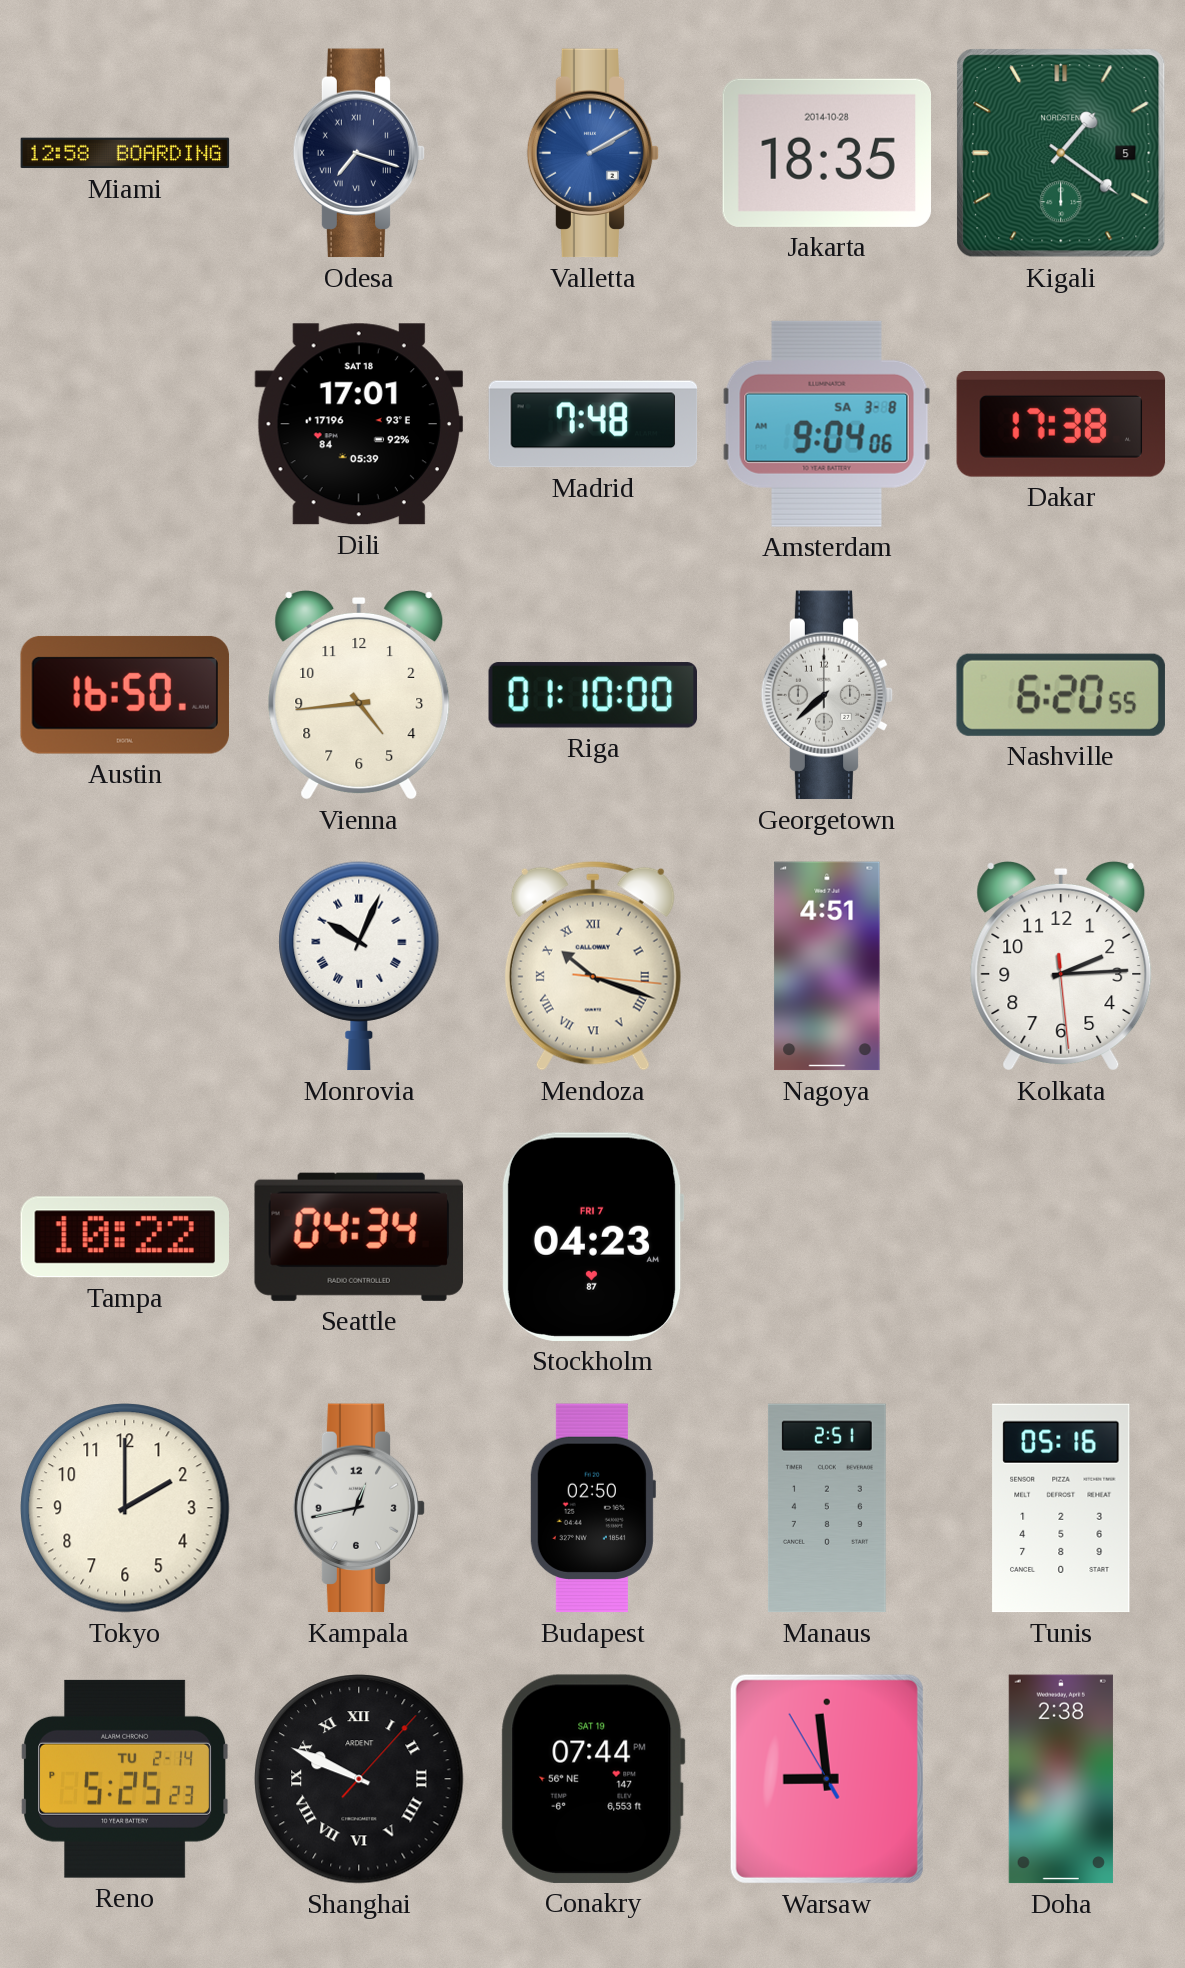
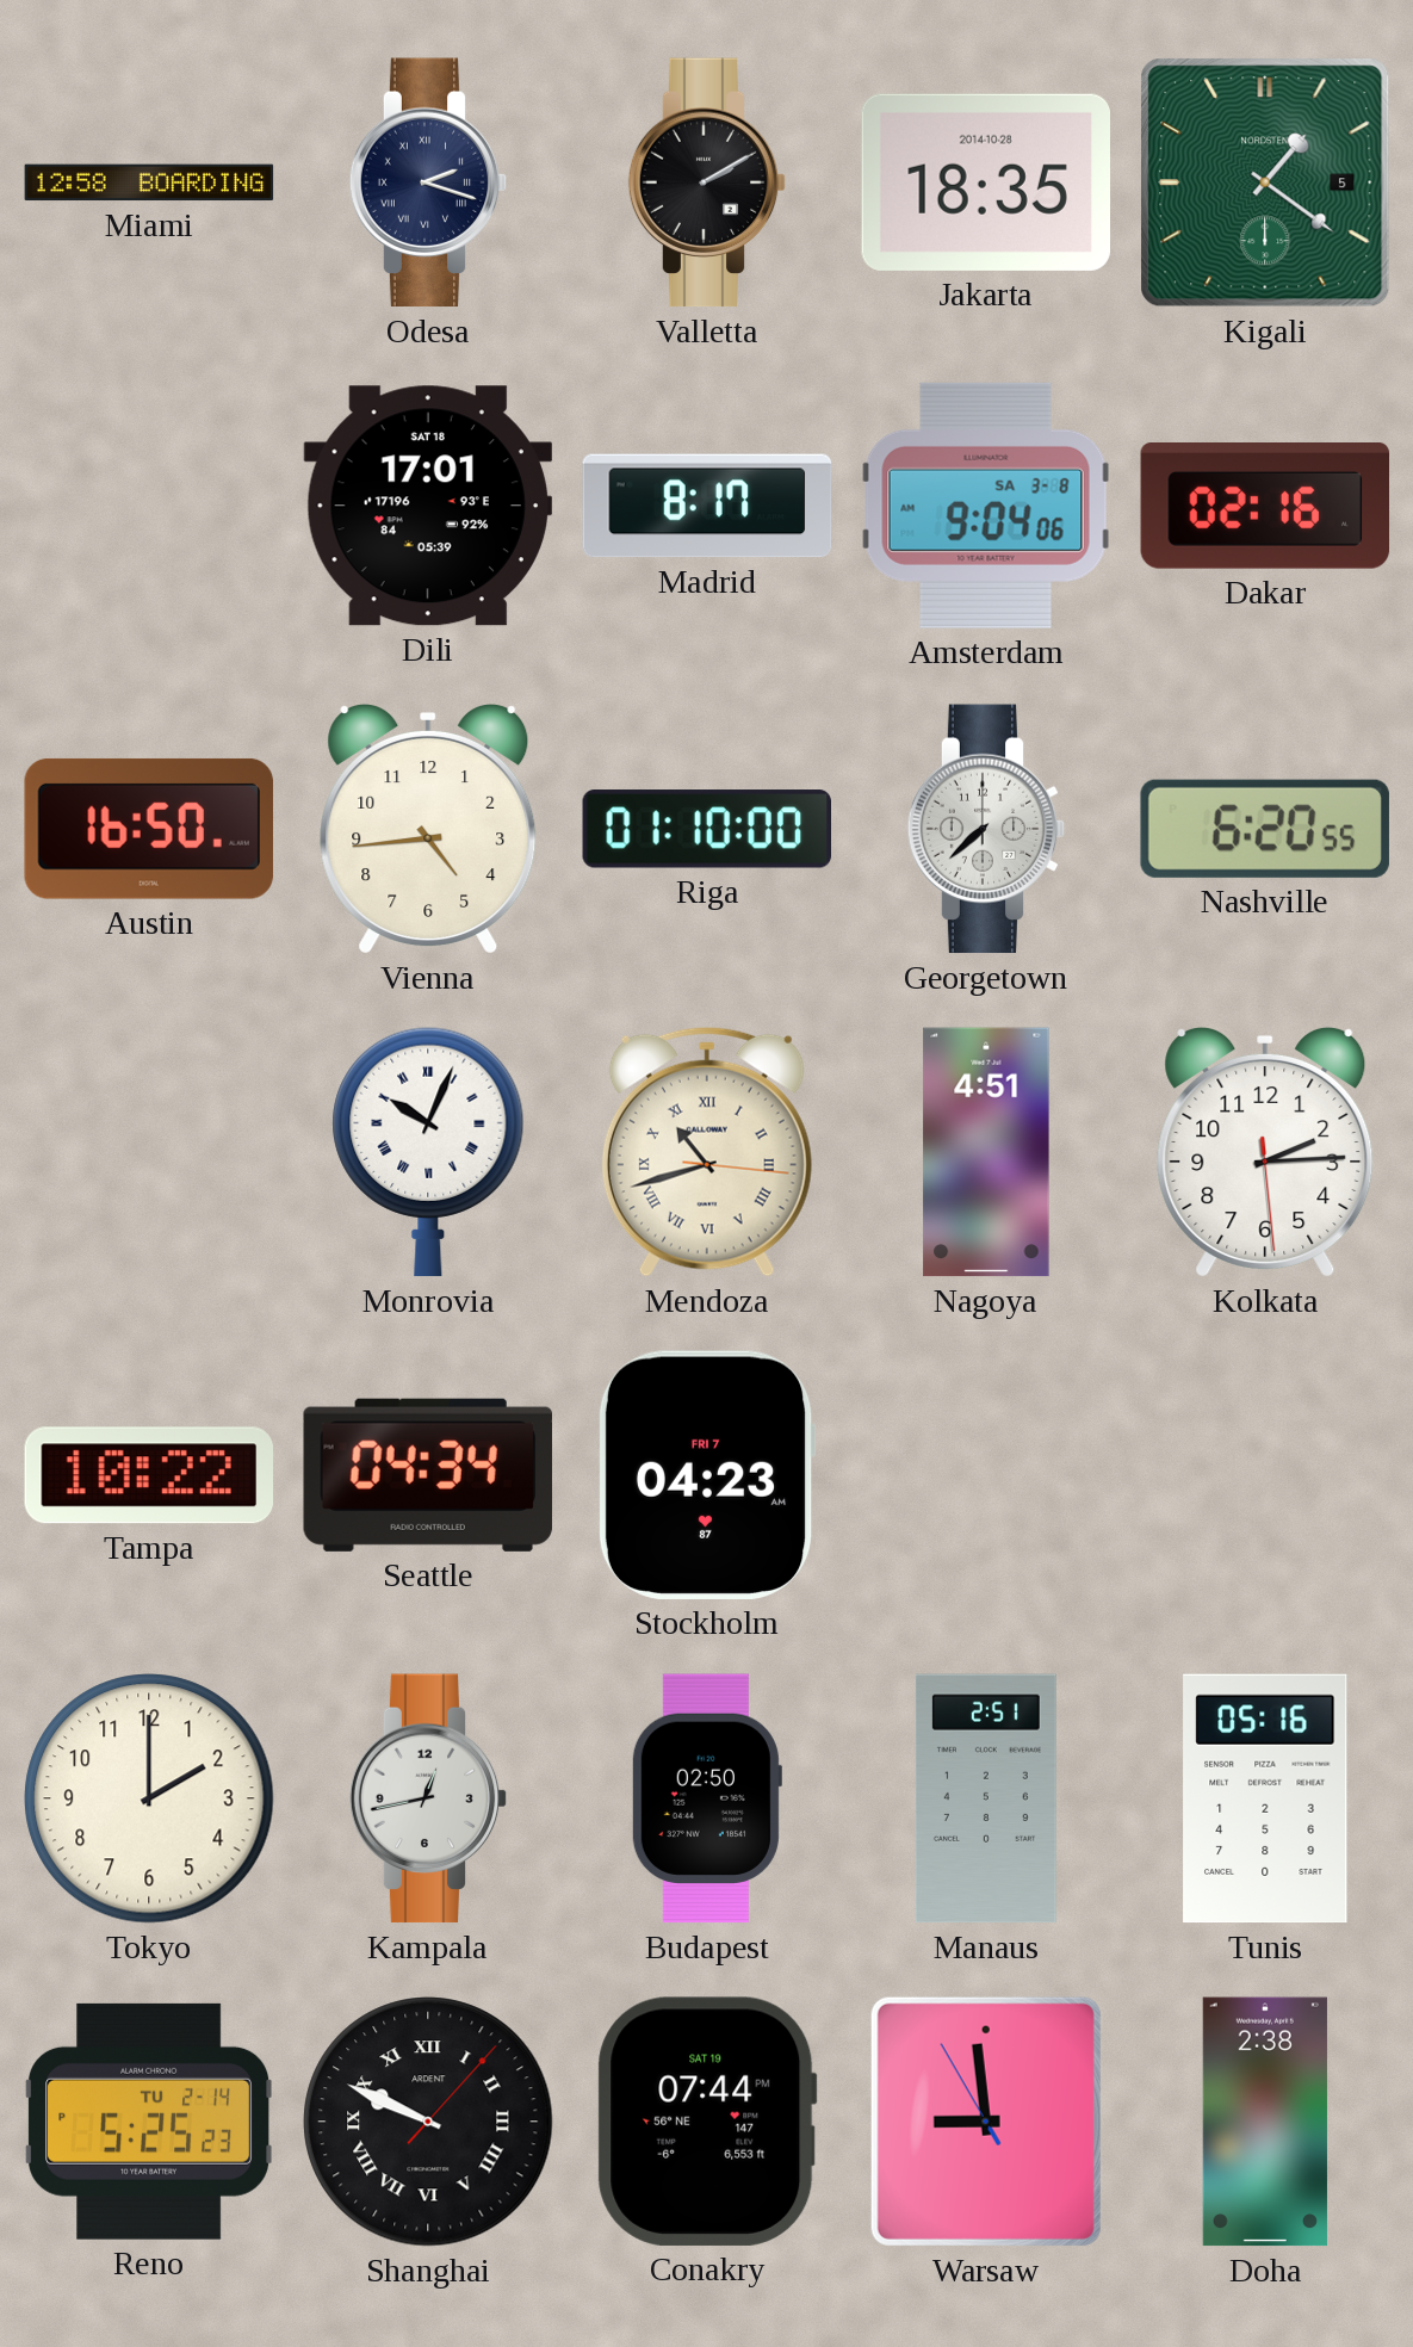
Odesa: 7:18 -> 2:18
Valletta dial: blue -> black
Madrid: 7:48 -> 8:17
Dakar: 17:38 -> 02:16
Mendoza: 10:18 -> 10:42
